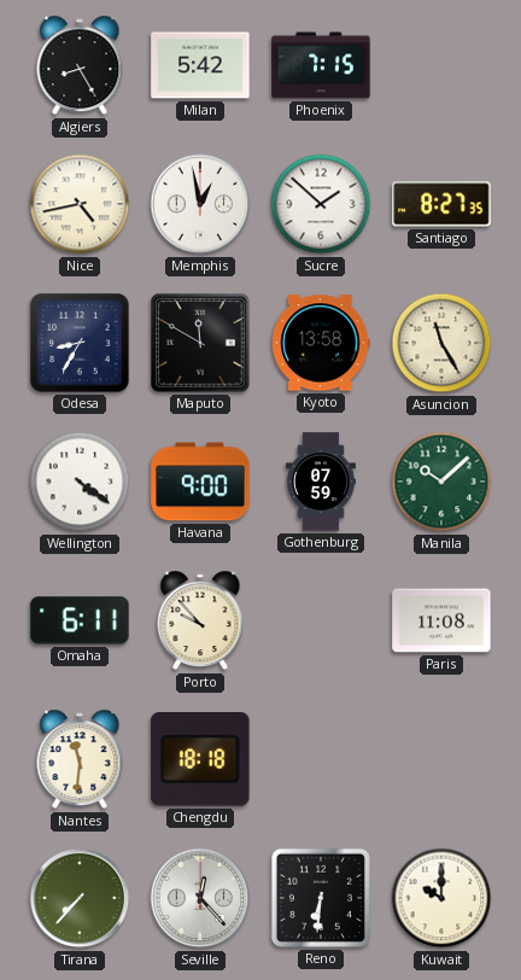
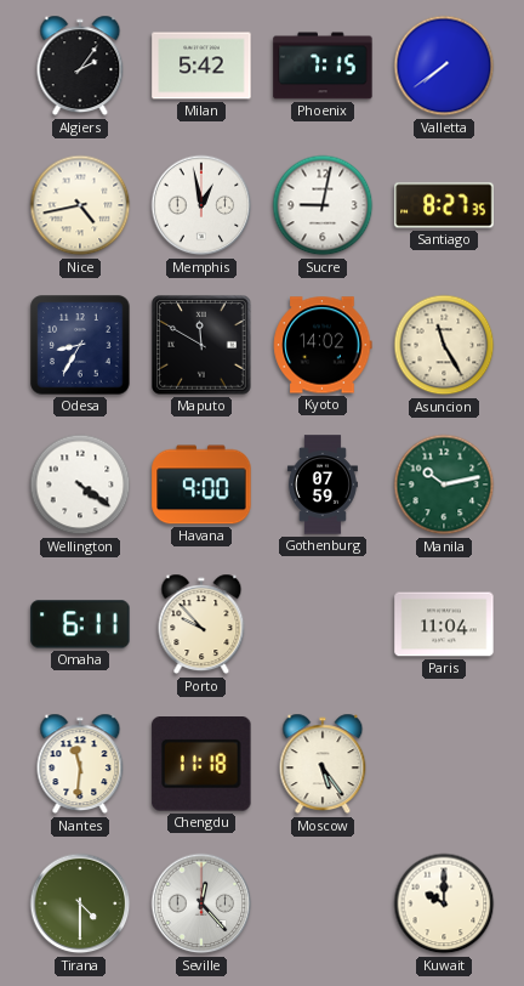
Algiers: 8:25 -> 2:06
Valletta: none -> 7:39
Sucre: 1:52 -> 9:02
Kyoto: 13:58 -> 14:02
Manila: 10:08 -> 10:13
Paris: 11:08 -> 11:04
Chengdu: 18:18 -> 11:18
Moscow: none -> 5:24
Tirana: 7:37 -> 4:30
Reno: 6:31 -> none
